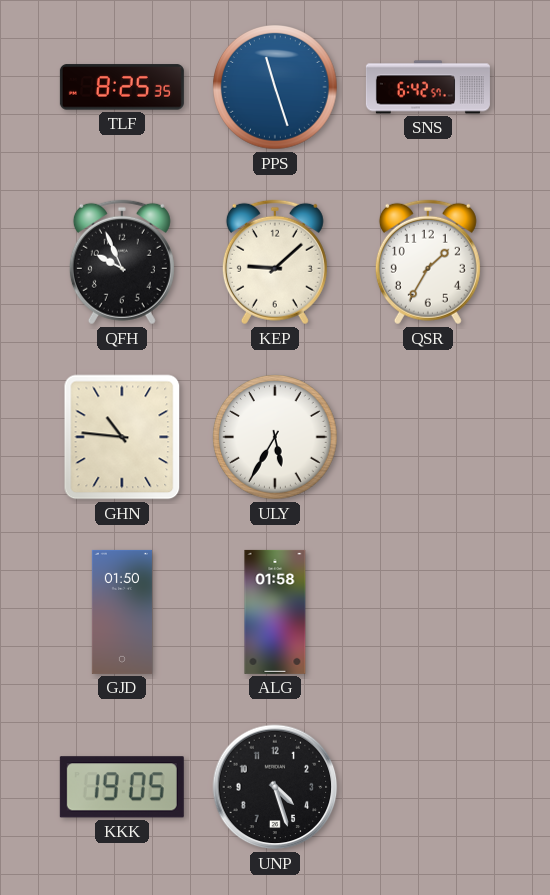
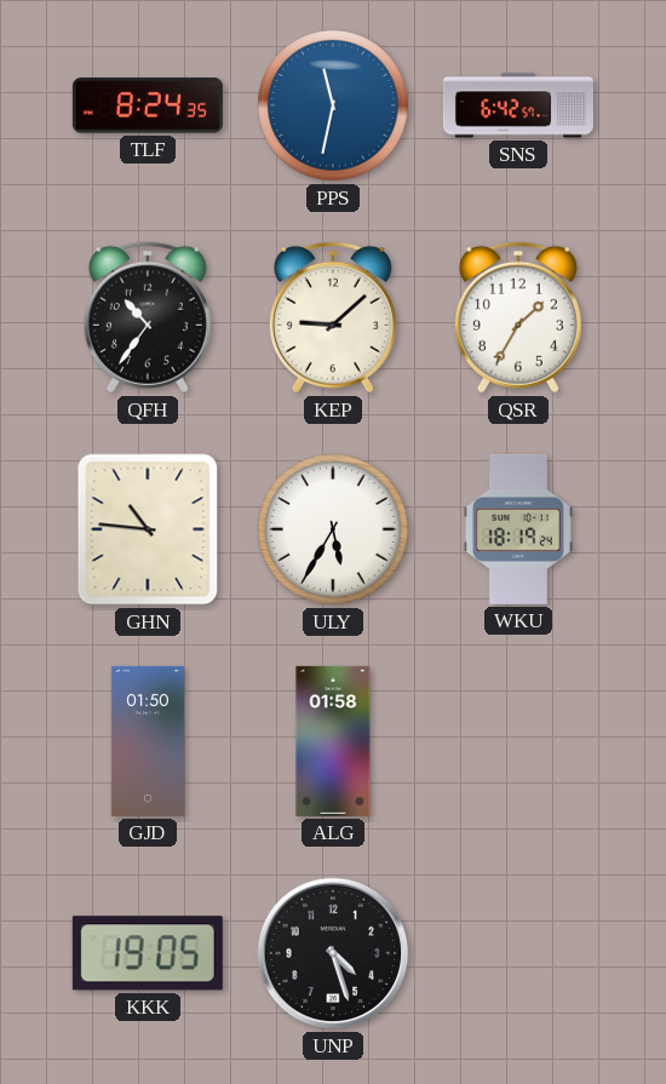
TLF: 8:25 -> 8:24
PPS: 11:27 -> 11:32
QFH: 9:56 -> 10:36
WKU: none -> 18:19
